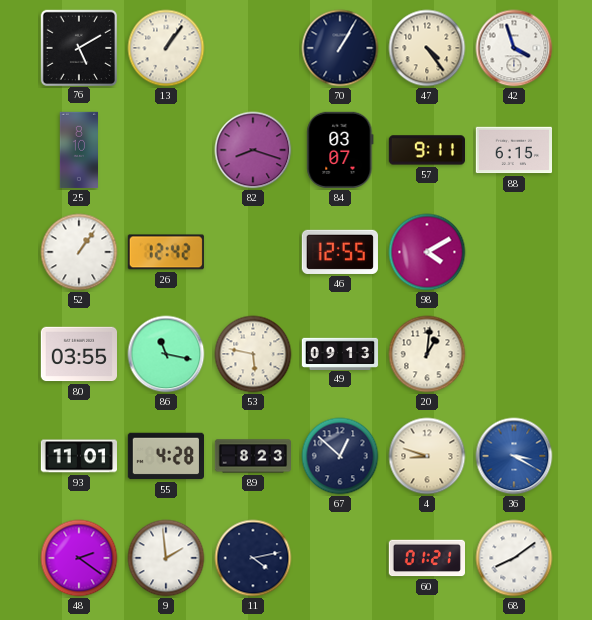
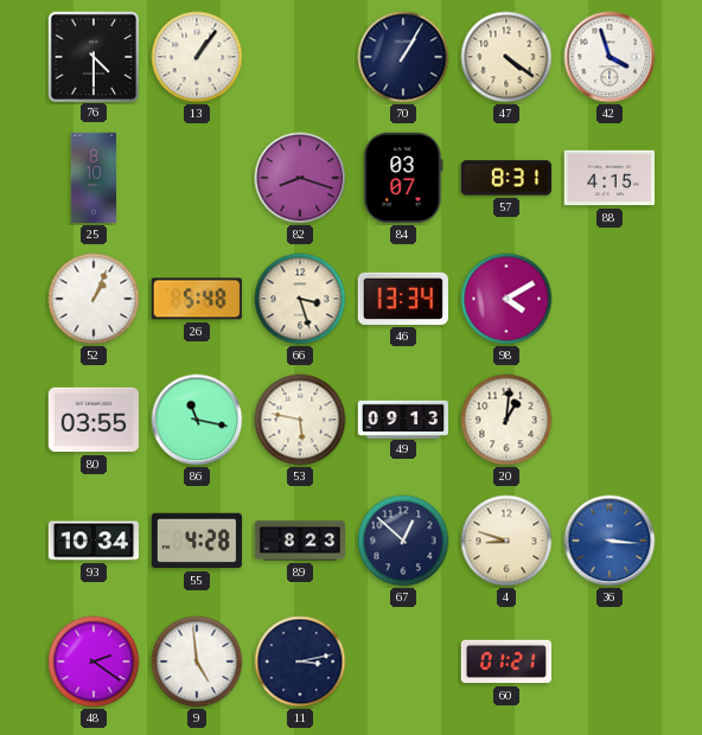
76: 5:10 -> 4:30
47: 4:24 -> 4:21
57: 9:11 -> 8:31
88: 6:15 -> 4:15
52: 1:06 -> 1:04
26: 12:42 -> 5:48
66: none -> 3:27
46: 12:55 -> 13:34
93: 11:01 -> 10:34
36: 3:20 -> 3:16
9: 1:59 -> 4:59
11: 4:13 -> 3:13
68: 8:09 -> none
